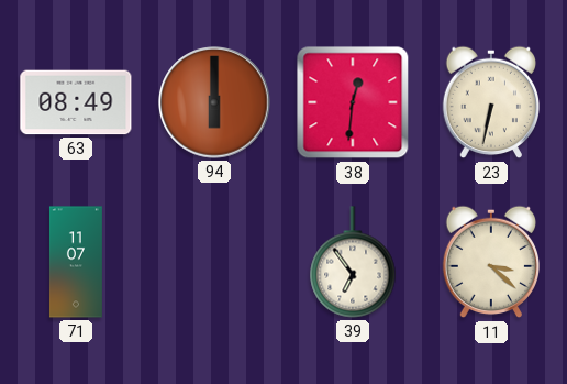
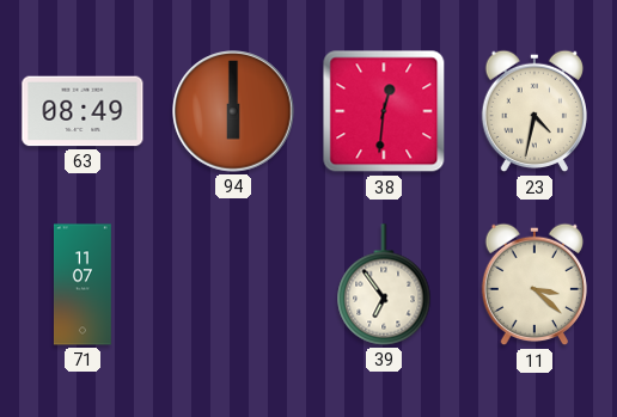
23: 6:32 -> 4:32
